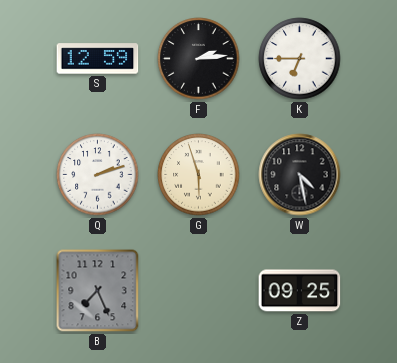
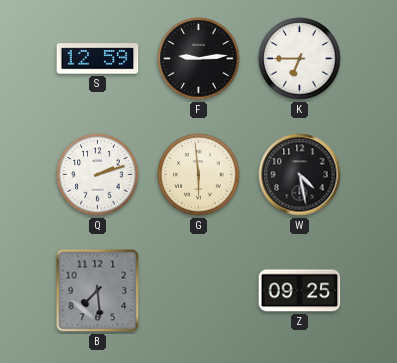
F: 2:14 -> 9:14
G: 5:57 -> 5:59
B: 7:26 -> 7:29
